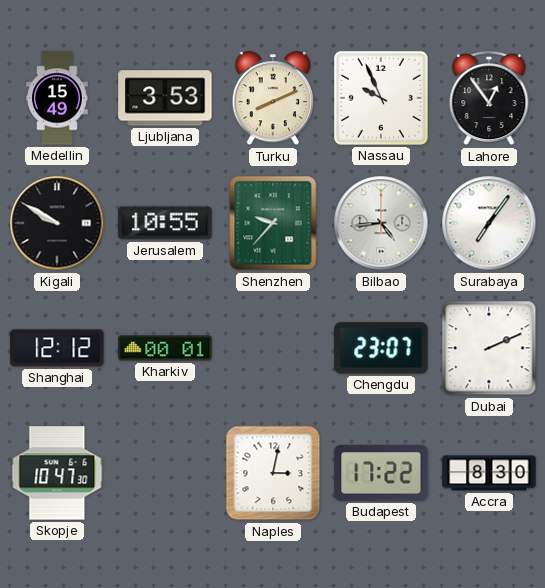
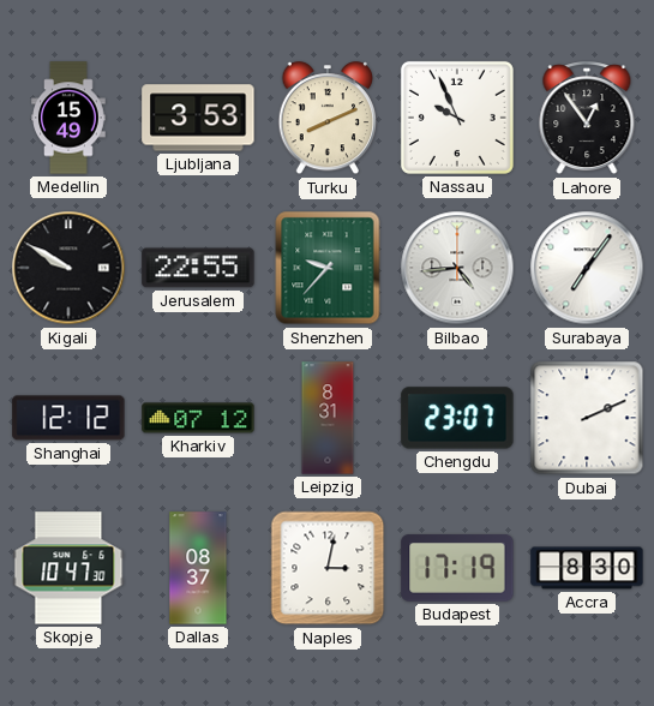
Jerusalem: 10:55 -> 22:55
Kharkiv: 00:01 -> 07:12
Leipzig: none -> 8:31
Dallas: none -> 08:37
Budapest: 17:22 -> 17:19
